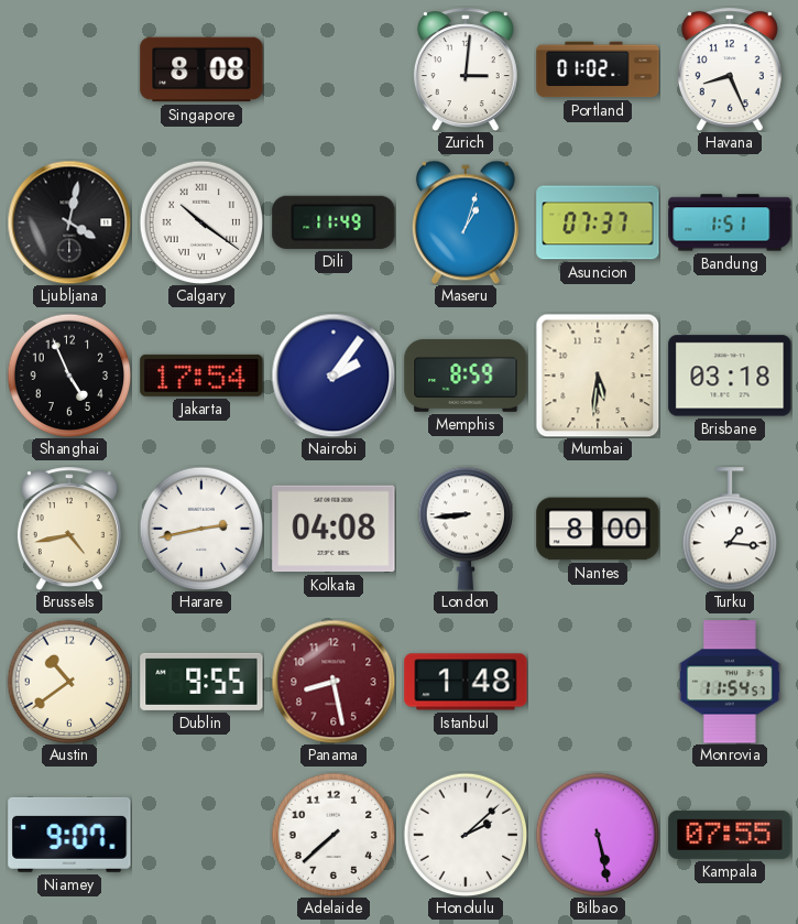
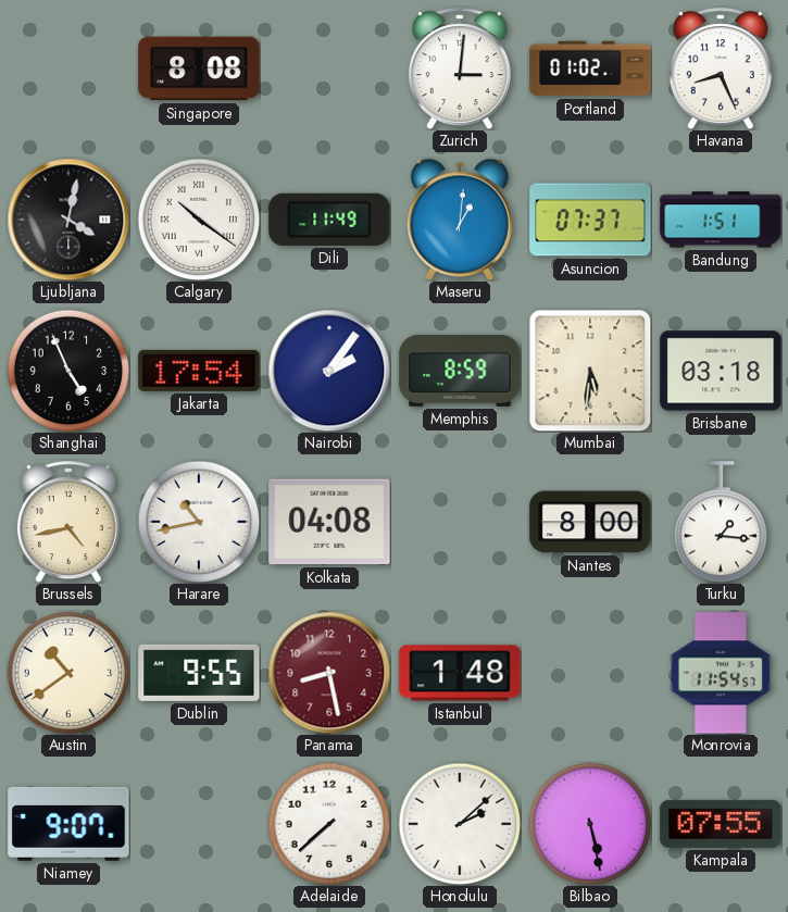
Maseru: 1:03 -> 1:01
Harare: 2:43 -> 10:43
London: 8:44 -> none
